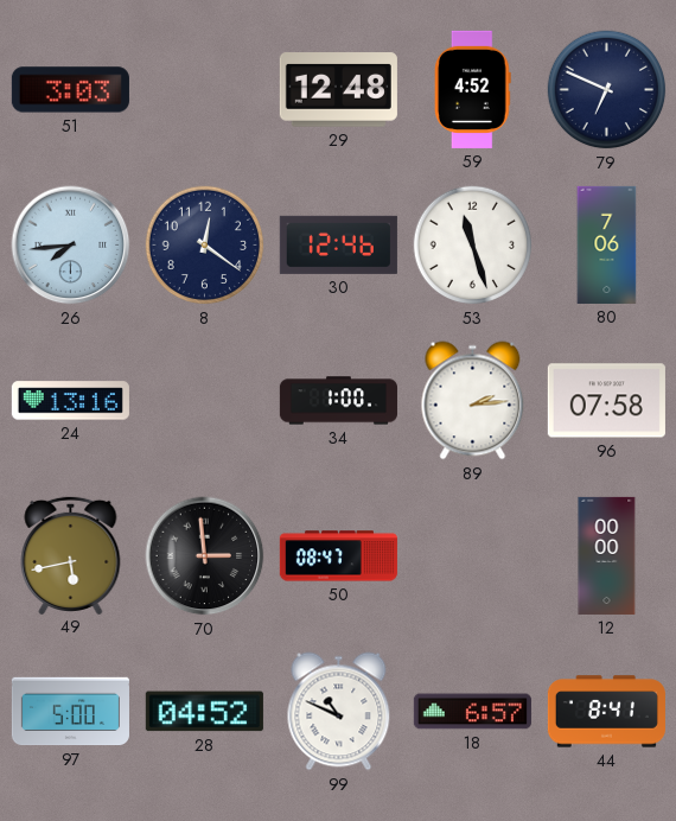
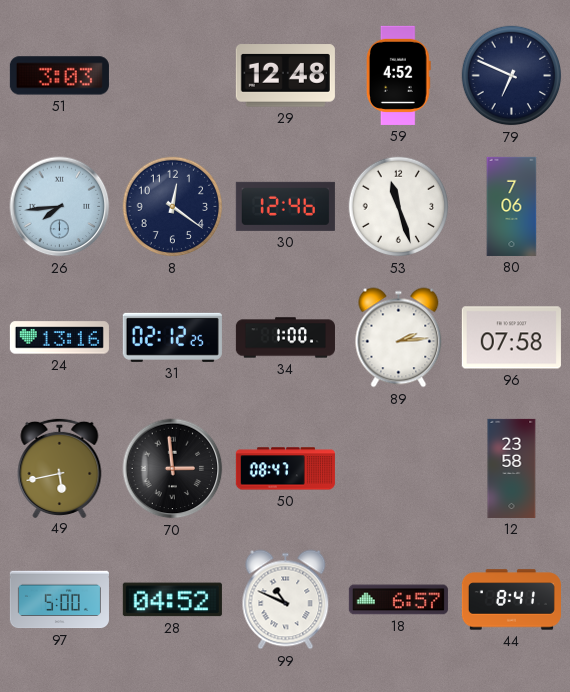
31: none -> 02:12
12: 00:00 -> 23:58
